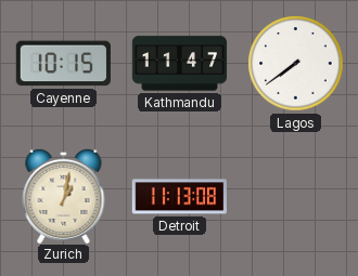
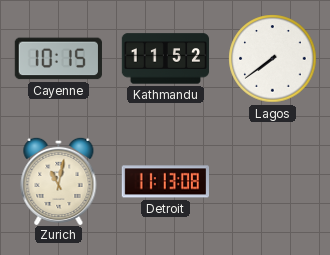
Kathmandu: 11:47 -> 11:52
Zurich: 1:02 -> 11:02
